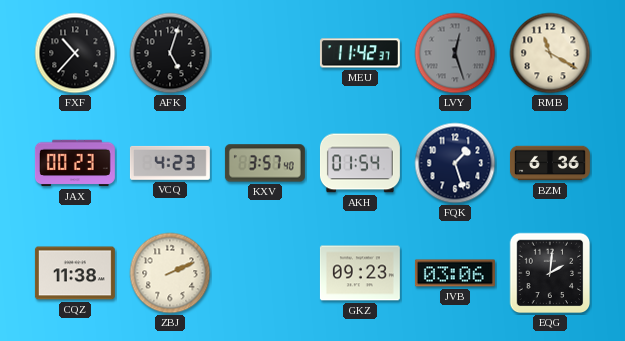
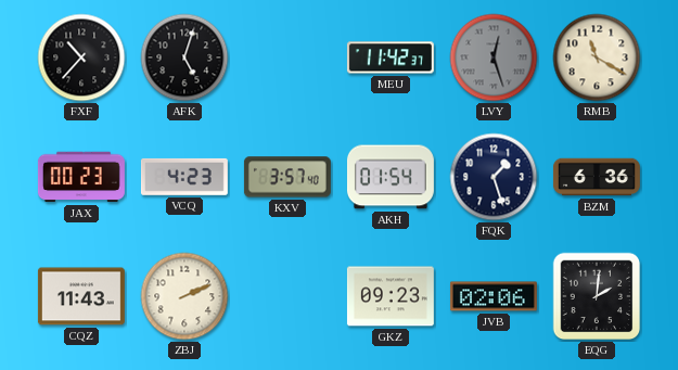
CQZ: 11:38 -> 11:43
JVB: 03:06 -> 02:06
